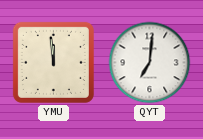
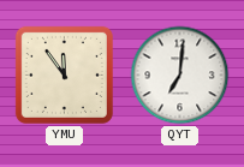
YMU: 11:59 -> 11:54
